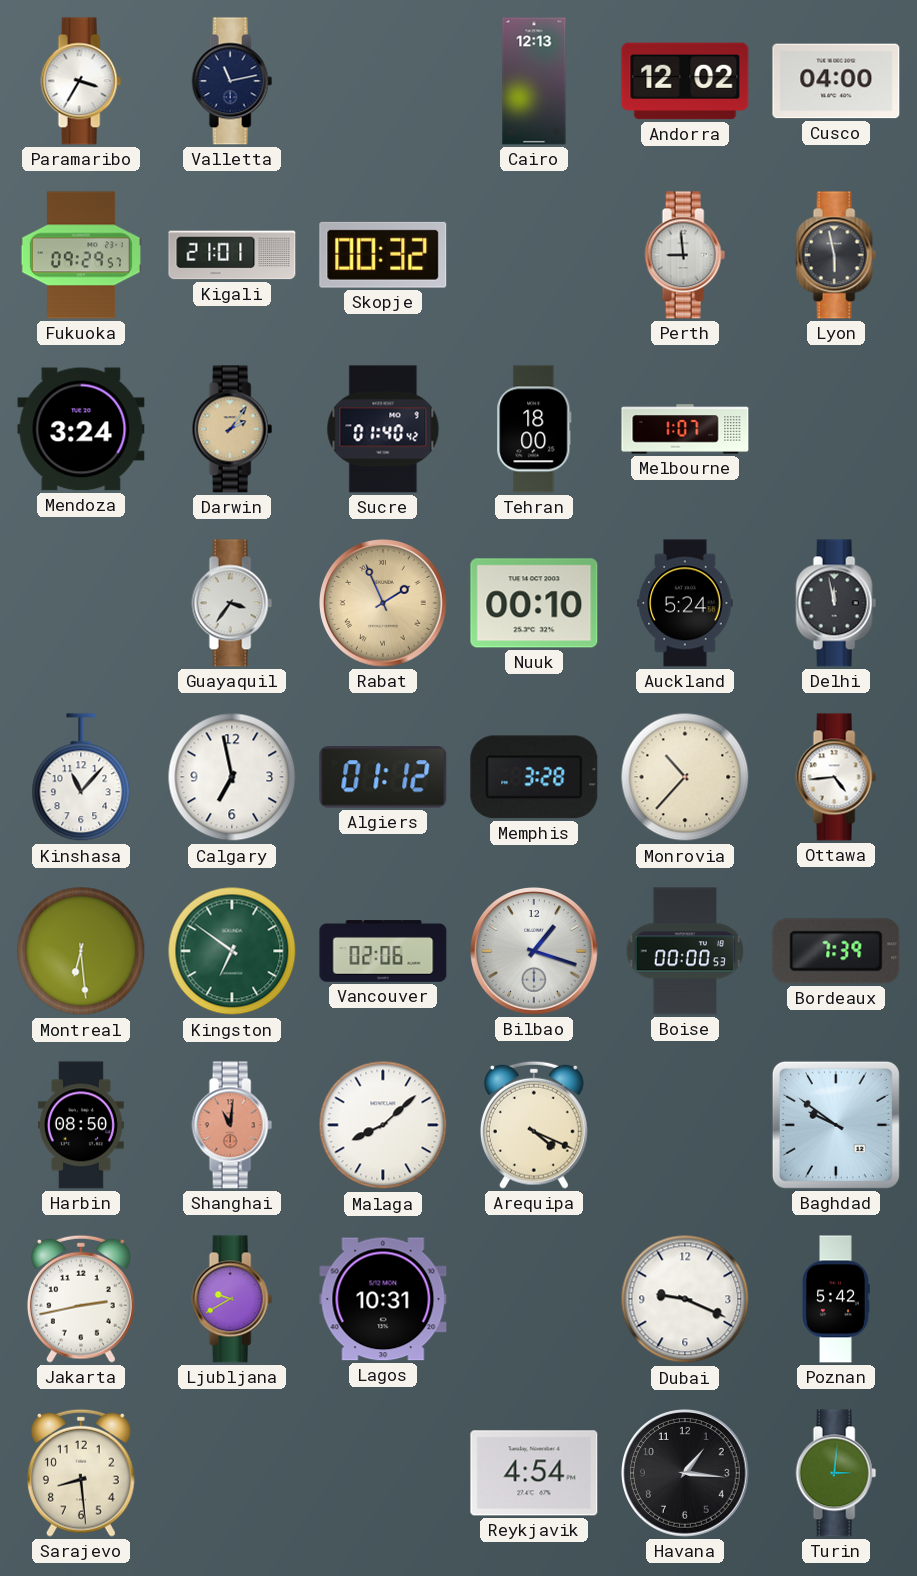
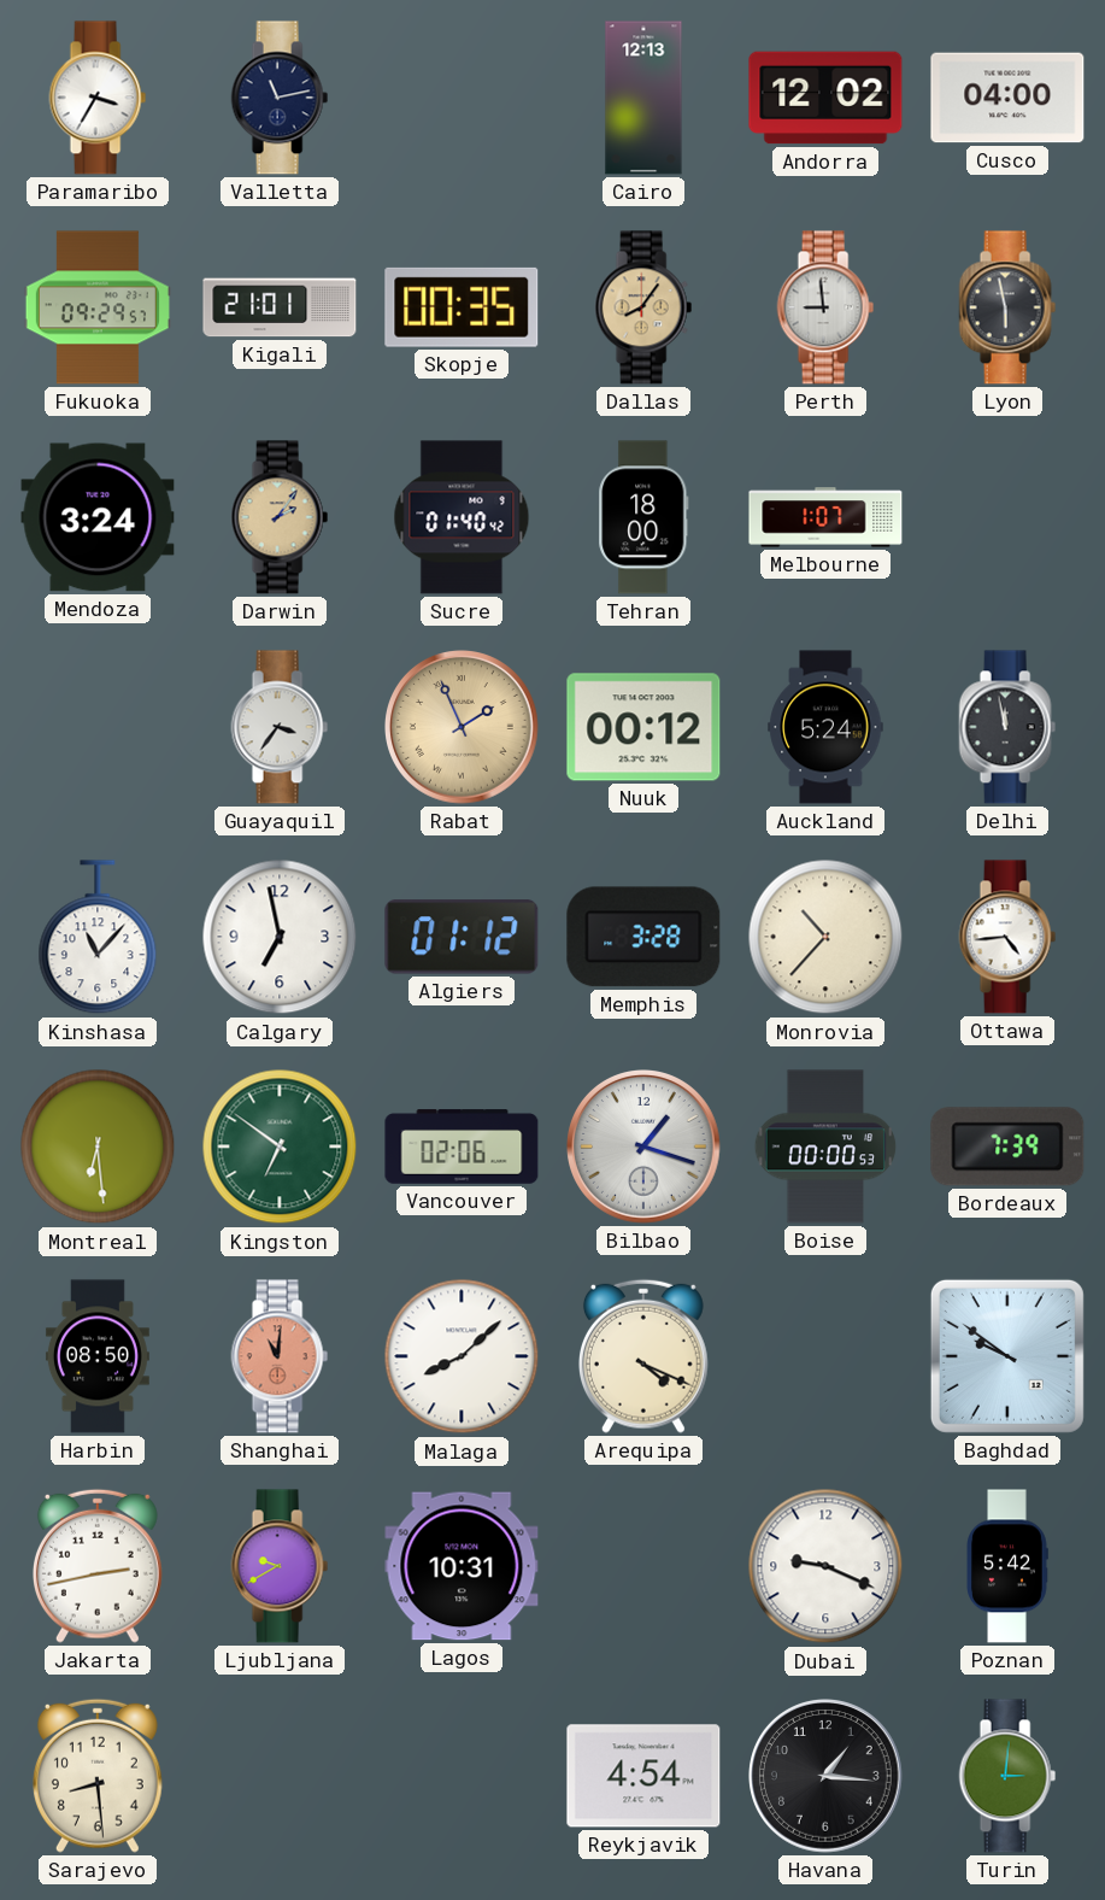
Skopje: 00:32 -> 00:35
Dallas: none -> 8:06
Nuuk: 00:10 -> 00:12
